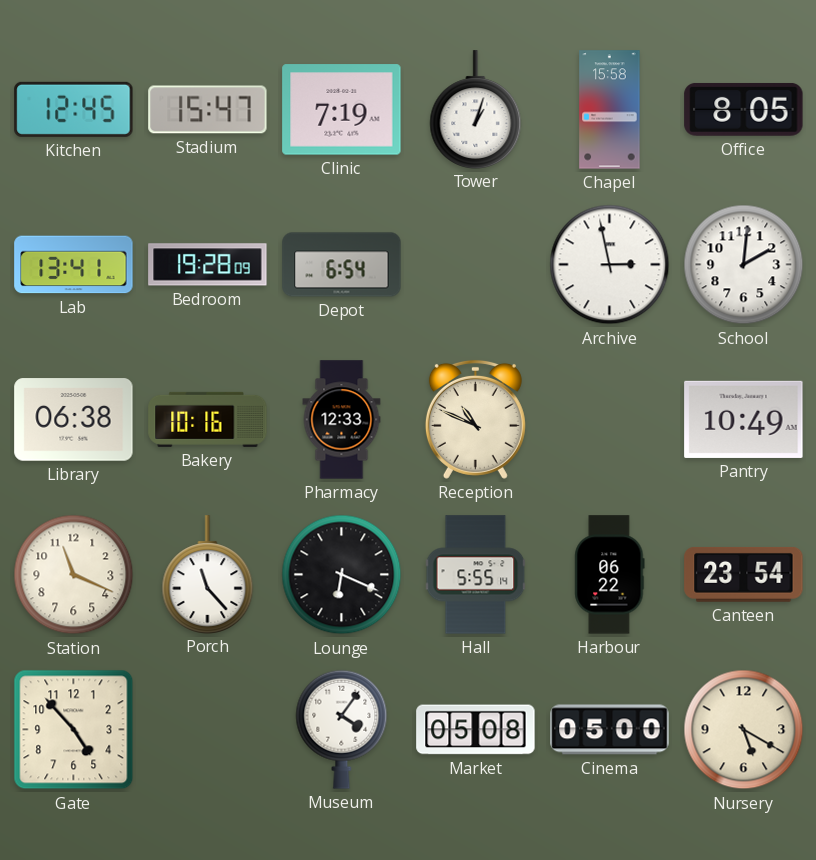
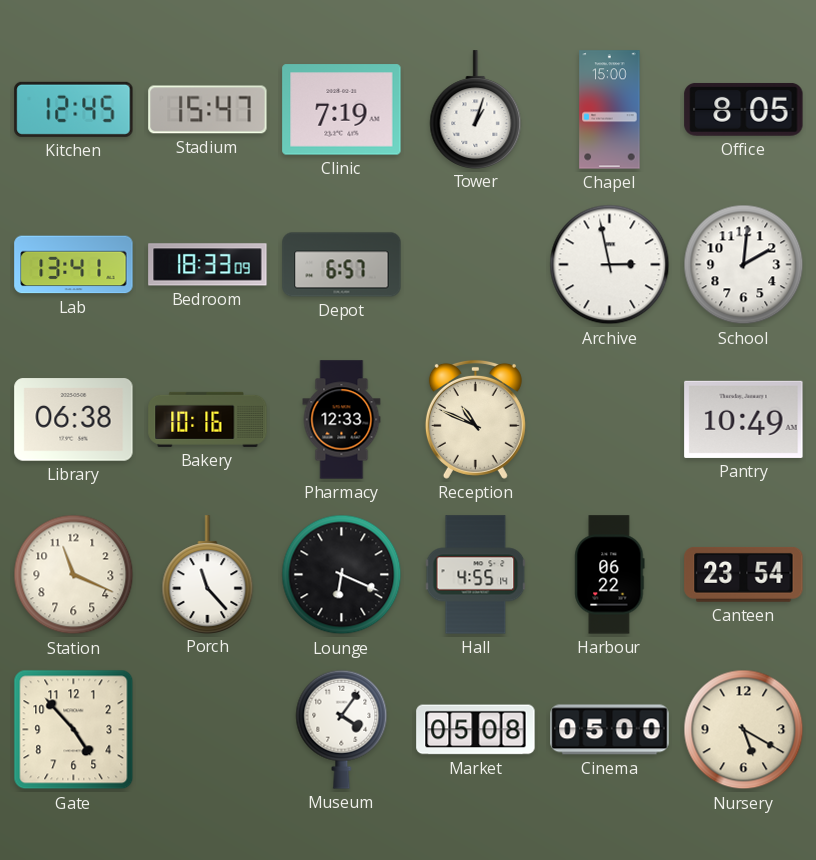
Chapel: 15:58 -> 15:00
Bedroom: 19:28 -> 18:33
Depot: 6:54 -> 6:57
Hall: 5:55 -> 4:55
